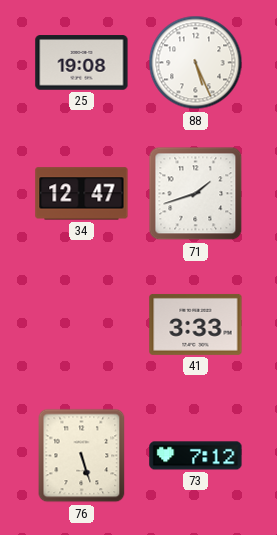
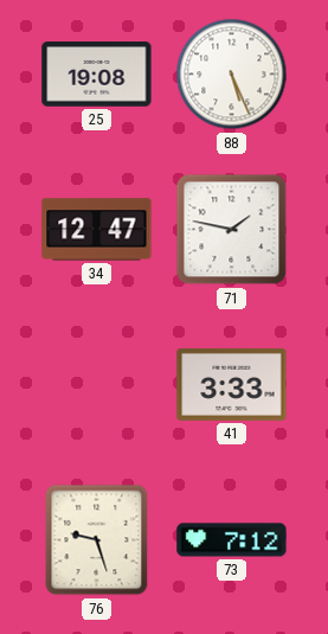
71: 1:42 -> 1:47
76: 5:27 -> 9:27
